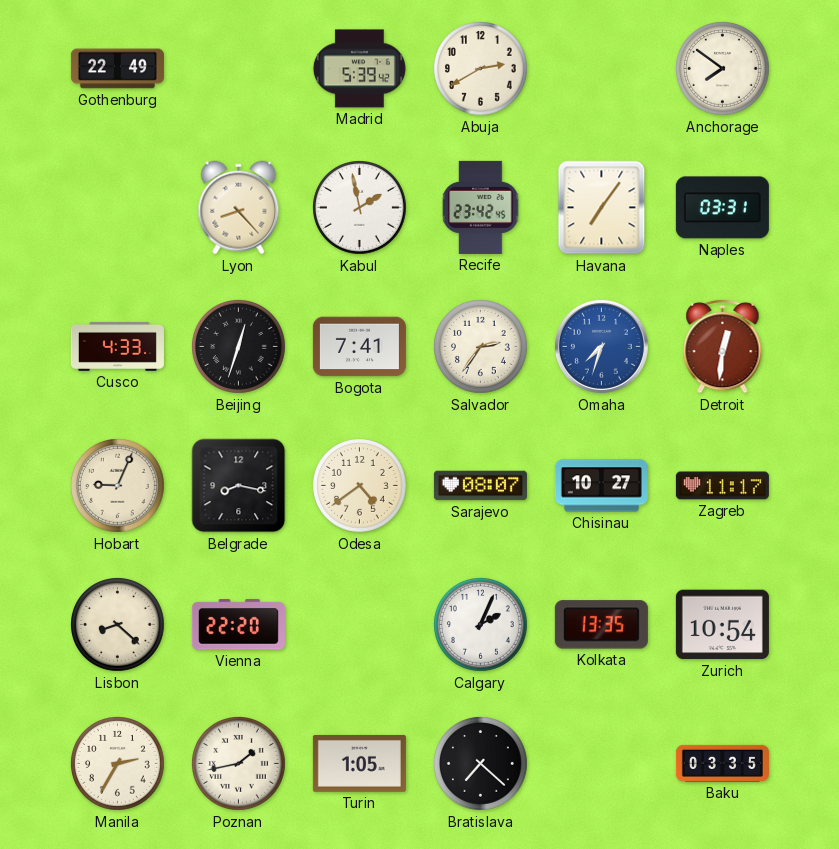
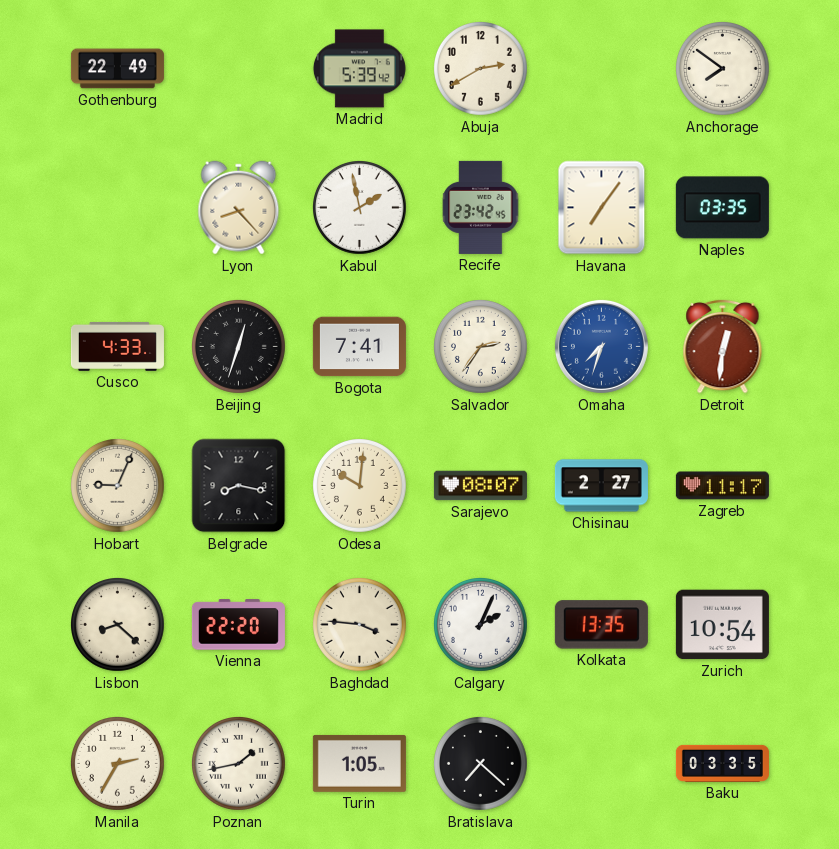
Naples: 03:31 -> 03:35
Odesa: 4:39 -> 10:01
Chisinau: 10:27 -> 2:27
Baghdad: none -> 3:46
